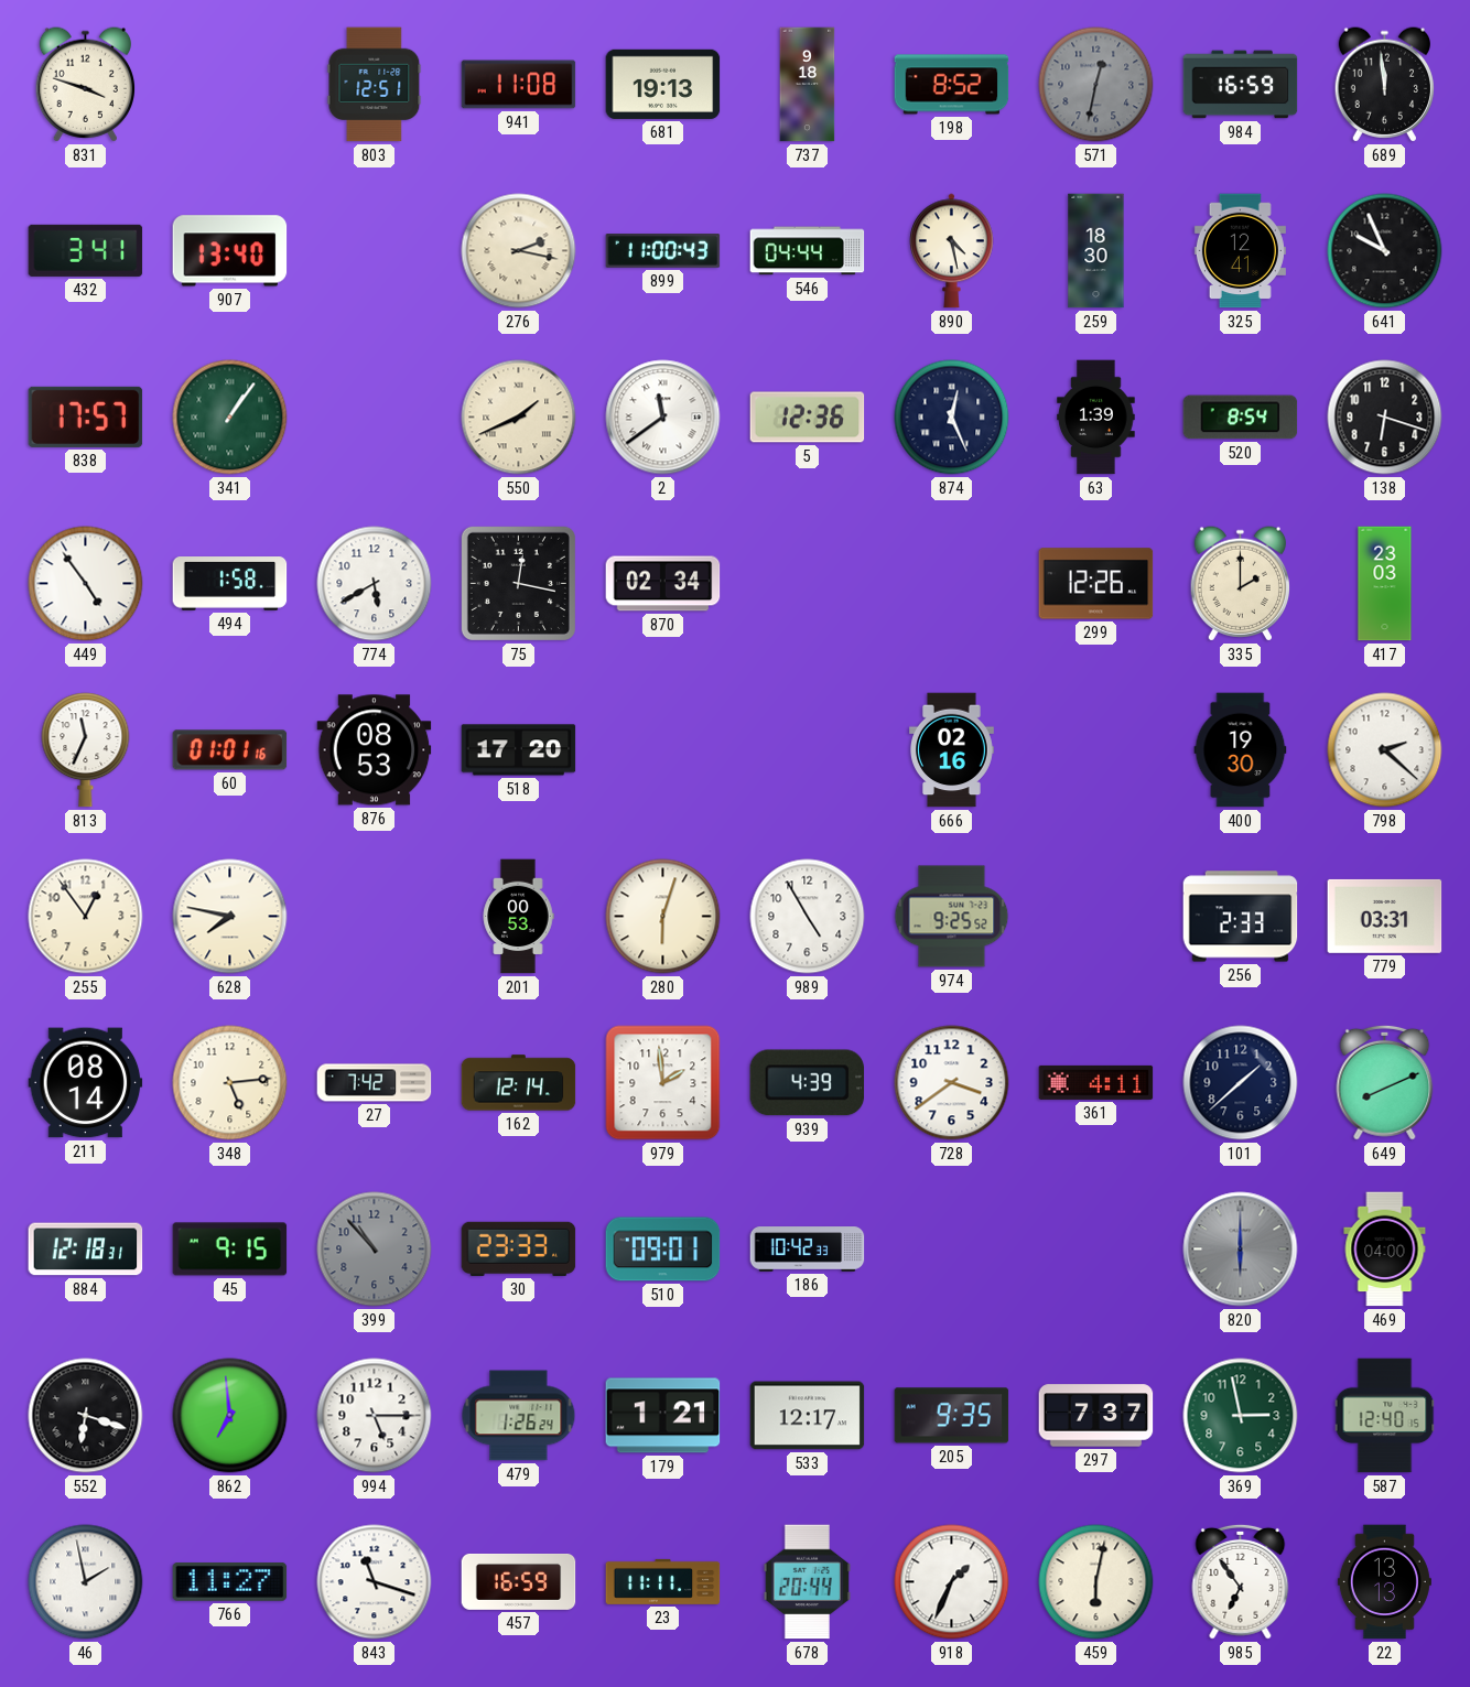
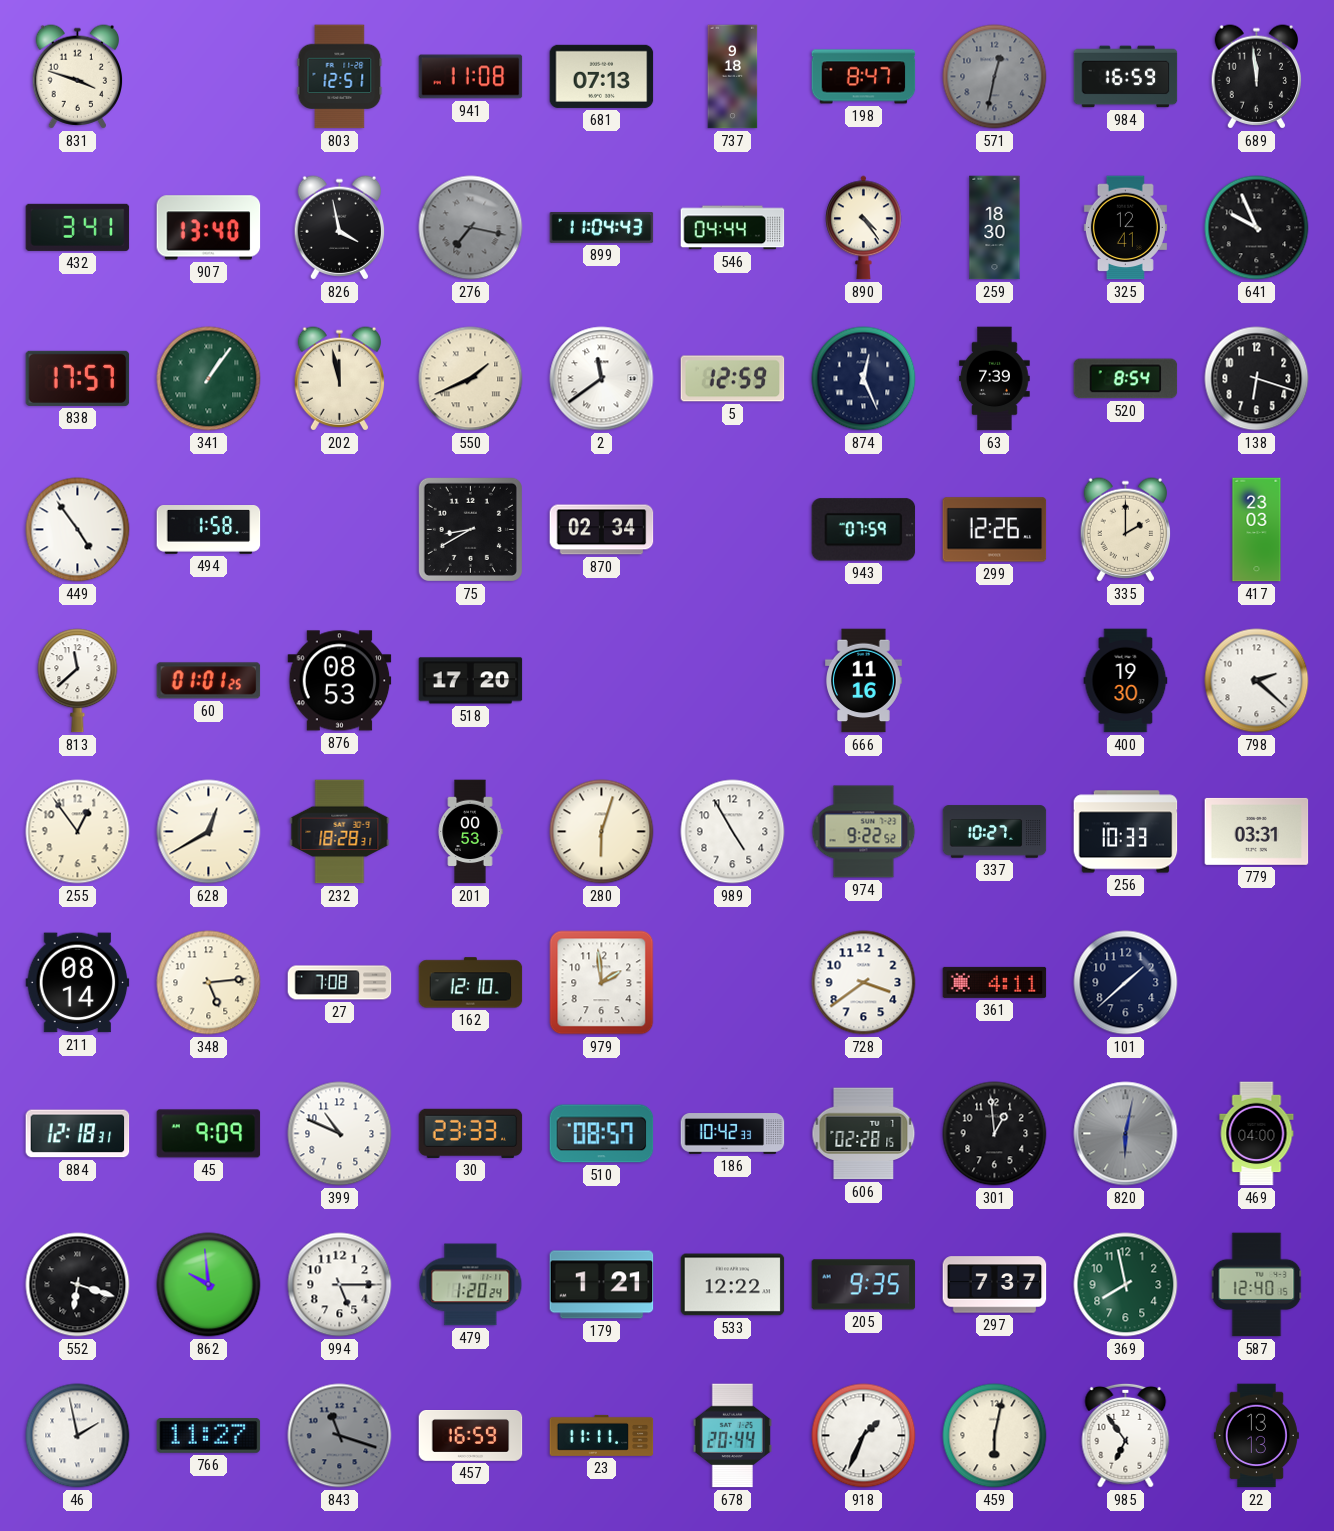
681: 19:13 -> 07:13
198: 8:52 -> 8:47
826: none -> 3:58
276: 2:17 -> 7:17
276 dial: cream -> grey
899: 11:00 -> 11:04
890: 4:28 -> 4:24
202: none -> 11:58
5: 12:36 -> 12:59
63: 1:39 -> 7:39
774: 5:40 -> none
75: 12:17 -> 8:40
943: none -> 07:59
813: 11:34 -> 11:38
60: 01:01:16 -> 01:01:25
666: 02:16 -> 11:16
628: 7:47 -> 12:40
232: none -> 18:28
974: 9:25 -> 9:22
337: none -> 10:27
256: 2:33 -> 10:33
27: 7:42 -> 7:08
162: 12:14 -> 12:10
939: 4:39 -> none
649: 8:11 -> none
45: 9:15 -> 9:09
399: 10:53 -> 10:49
399 dial: grey -> white
510: 09:01 -> 08:57
606: none -> 02:28
301: none -> 12:59
820: 6:00 -> 6:02
862: 6:59 -> 9:59
479: 1:26 -> 1:20
533: 12:17 -> 12:22
369: 2:58 -> 7:58
843 dial: white -> grey
